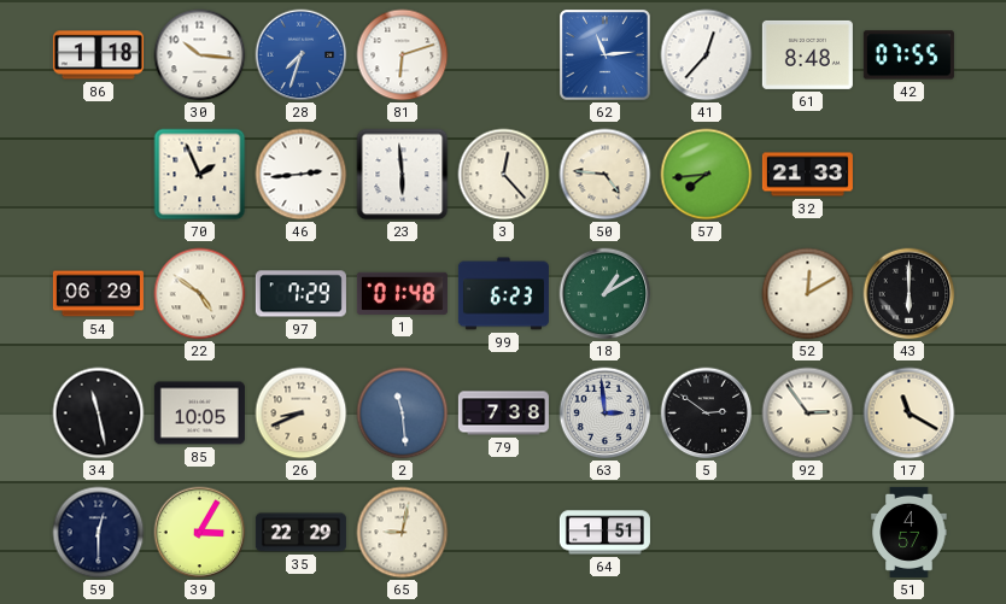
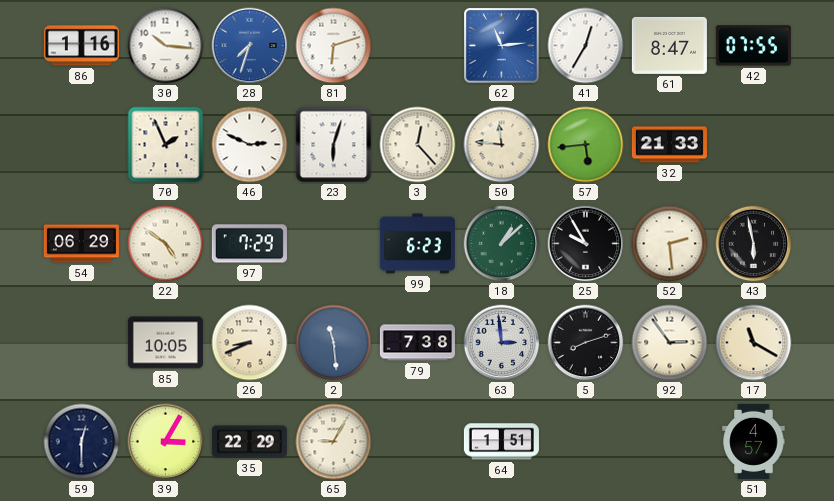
86: 1:18 -> 1:16
41: 12:37 -> 12:35
61: 8:48 -> 8:47
46: 2:44 -> 2:49
23: 5:59 -> 6:03
50: 4:46 -> 11:46
57: 7:44 -> 5:44
1: 01:48 -> none
18: 1:10 -> 1:08
25: none -> 9:55
52: 12:10 -> 2:29
43: 6:00 -> 5:58
34: 11:28 -> none
5: 2:51 -> 8:12
65: 9:02 -> 9:05
